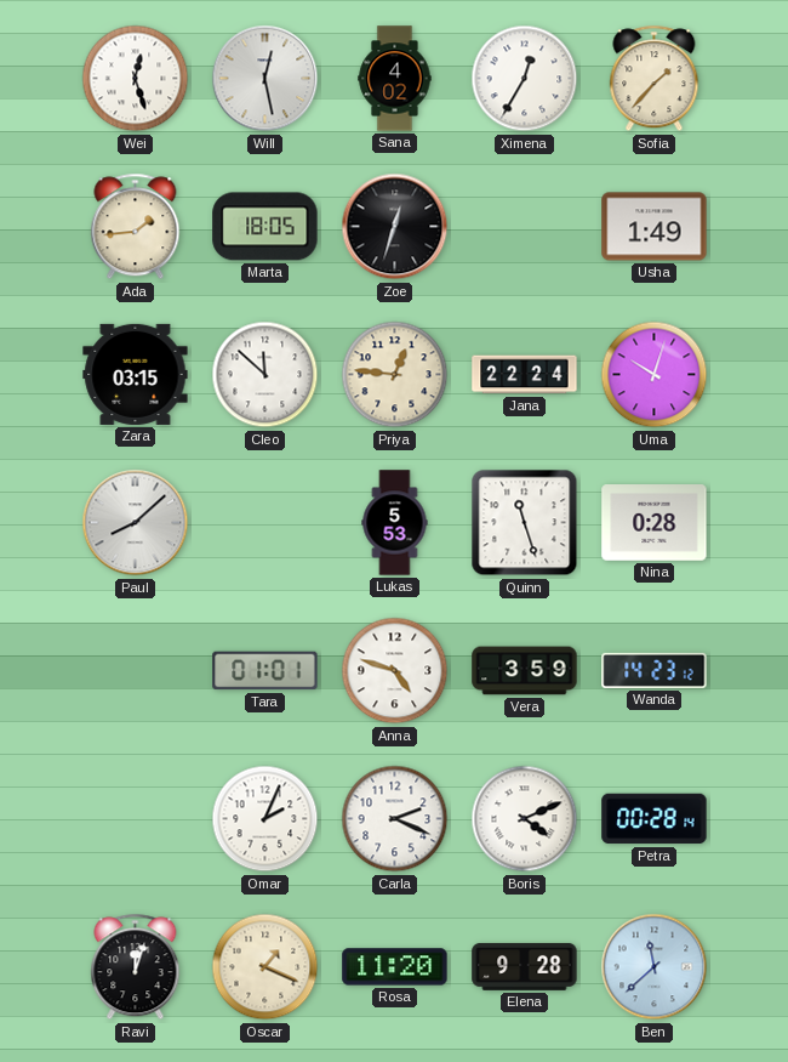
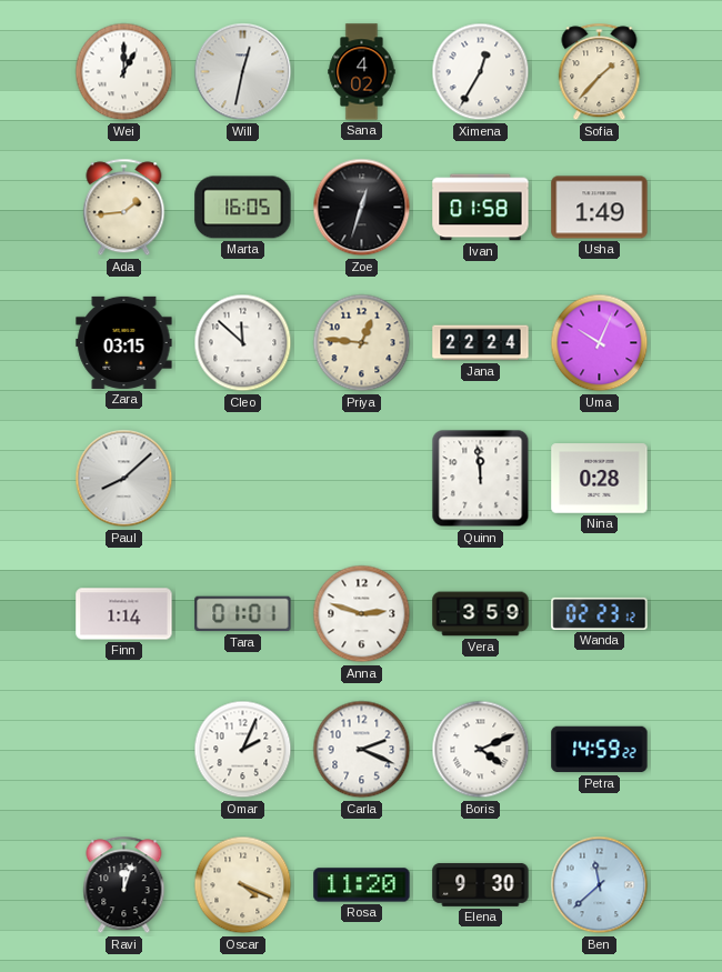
Wei: 12:27 -> 1:00
Will: 12:28 -> 12:32
Marta: 18:05 -> 16:05
Ivan: none -> 01:58
Uma: 10:03 -> 10:04
Lukas: 5:53 -> none
Quinn: 11:27 -> 11:59
Finn: none -> 1:14
Anna: 4:48 -> 2:48
Wanda: 14:23 -> 02:23
Petra: 00:28 -> 14:59
Oscar: 1:19 -> 4:19
Elena: 9:28 -> 9:30
